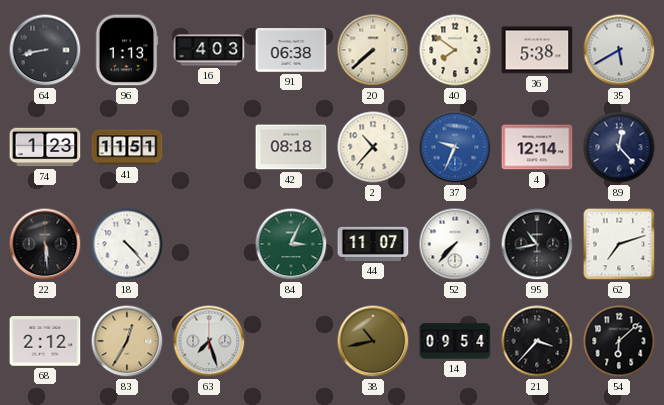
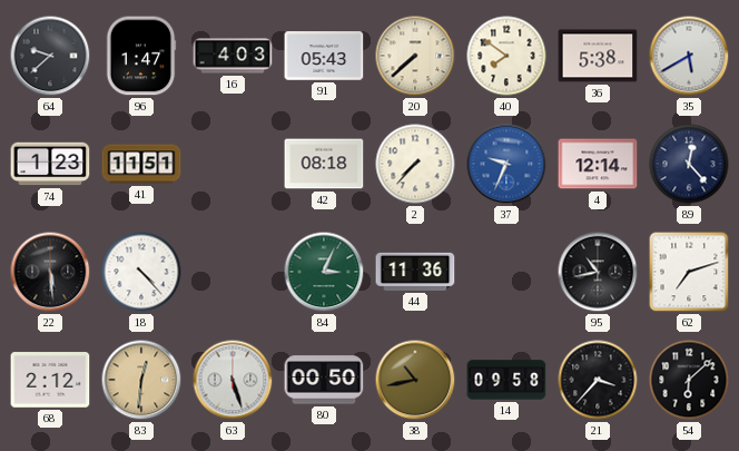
64: 8:43 -> 9:38
96: 1:13 -> 1:47
91: 06:38 -> 05:43
2: 10:37 -> 7:37
44: 11:07 -> 11:36
52: 7:37 -> none
83: 12:35 -> 12:31
63: 7:27 -> 5:27
80: none -> 00:50
14: 09:54 -> 09:58
